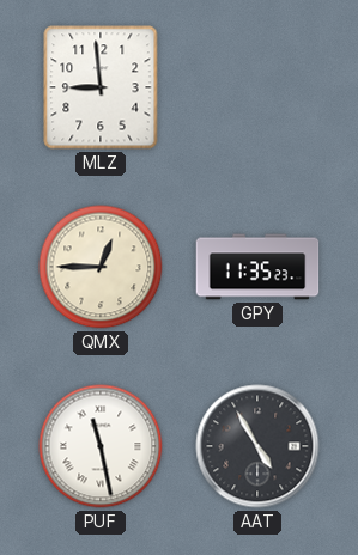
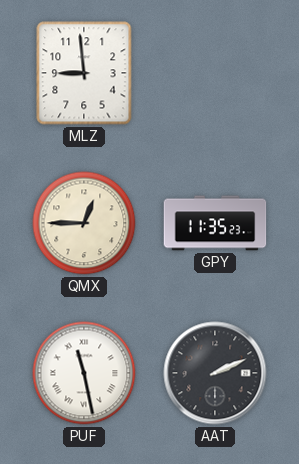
AAT: 4:55 -> 2:11
